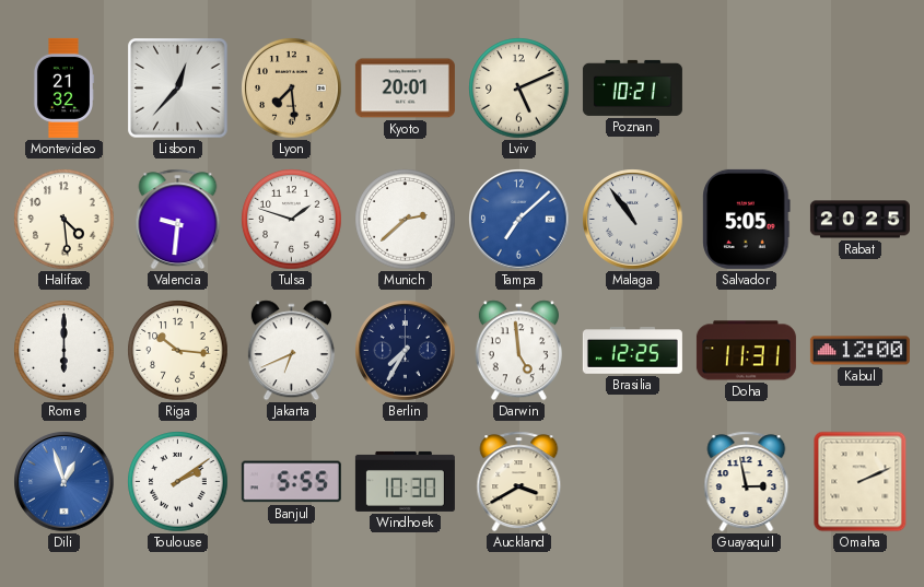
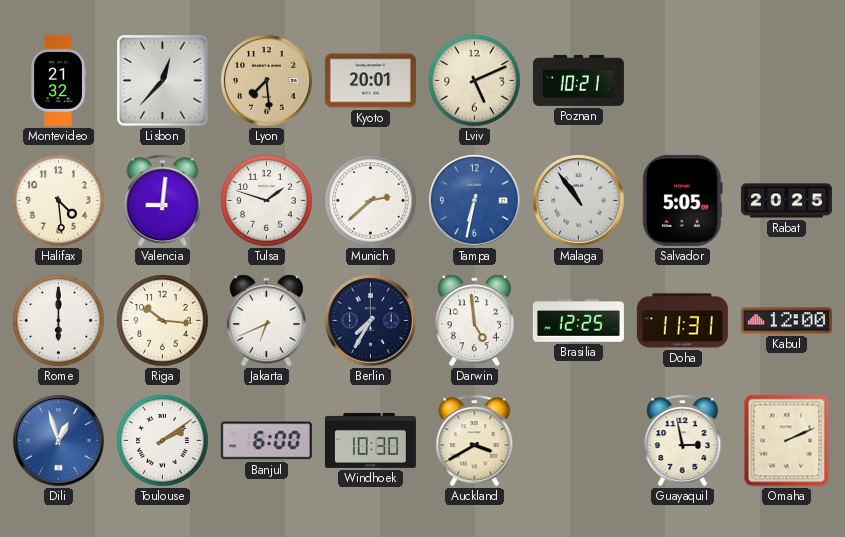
Valencia: 9:31 -> 9:01
Tampa: 7:08 -> 6:32
Banjul: 5:55 -> 6:00
